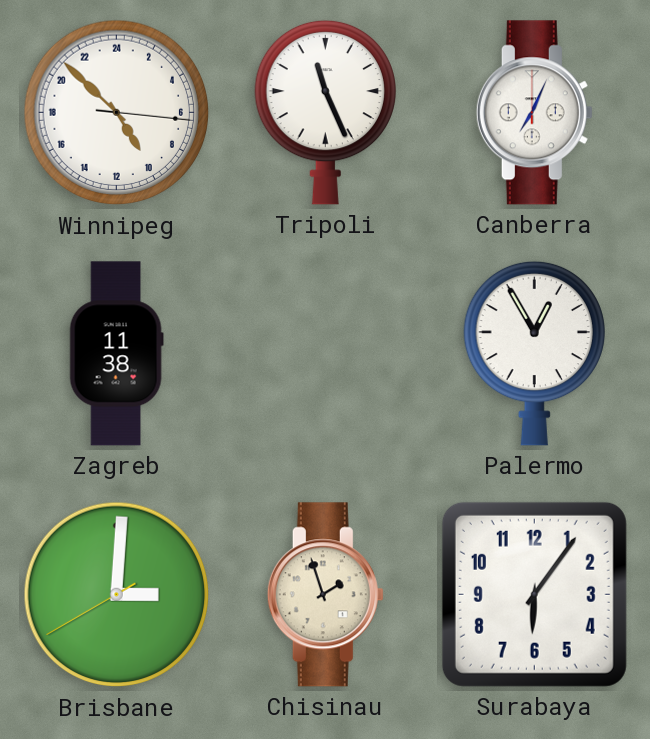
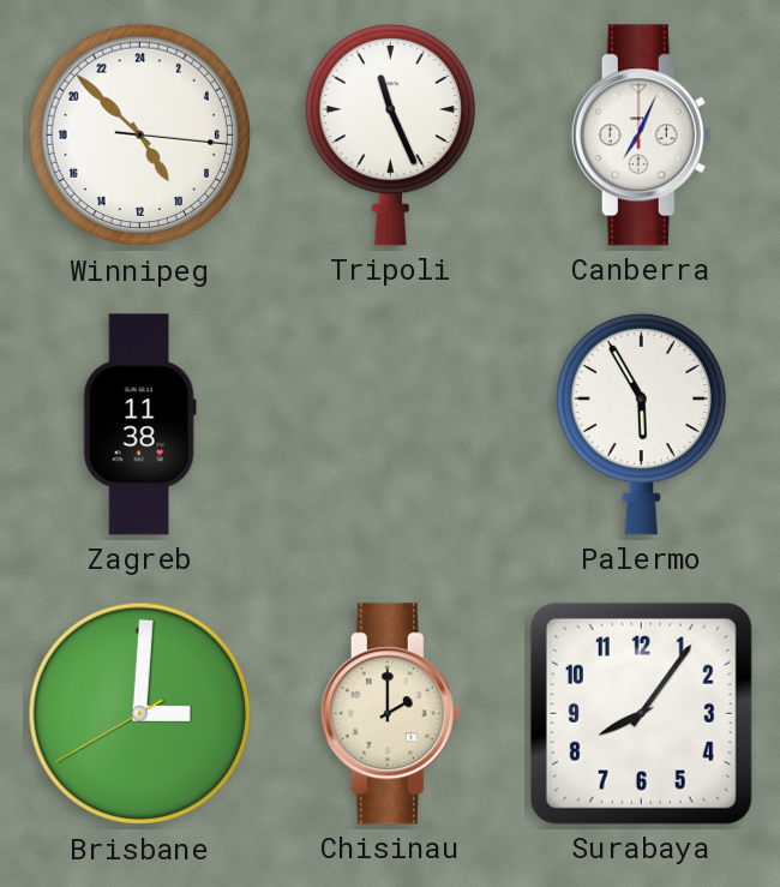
Palermo: 12:55 -> 5:55
Chisinau: 1:57 -> 2:00
Surabaya: 6:06 -> 8:06
